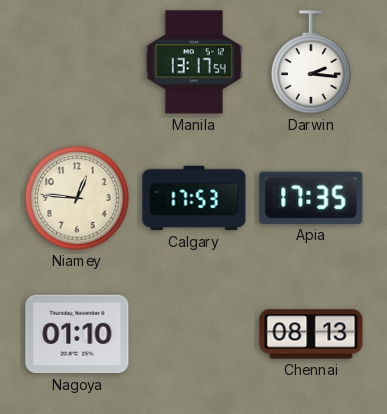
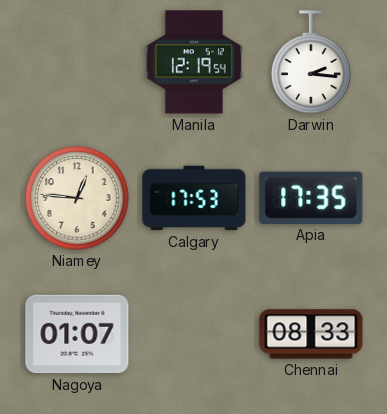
Manila: 13:17 -> 12:19
Nagoya: 01:10 -> 01:07
Chennai: 08:13 -> 08:33
